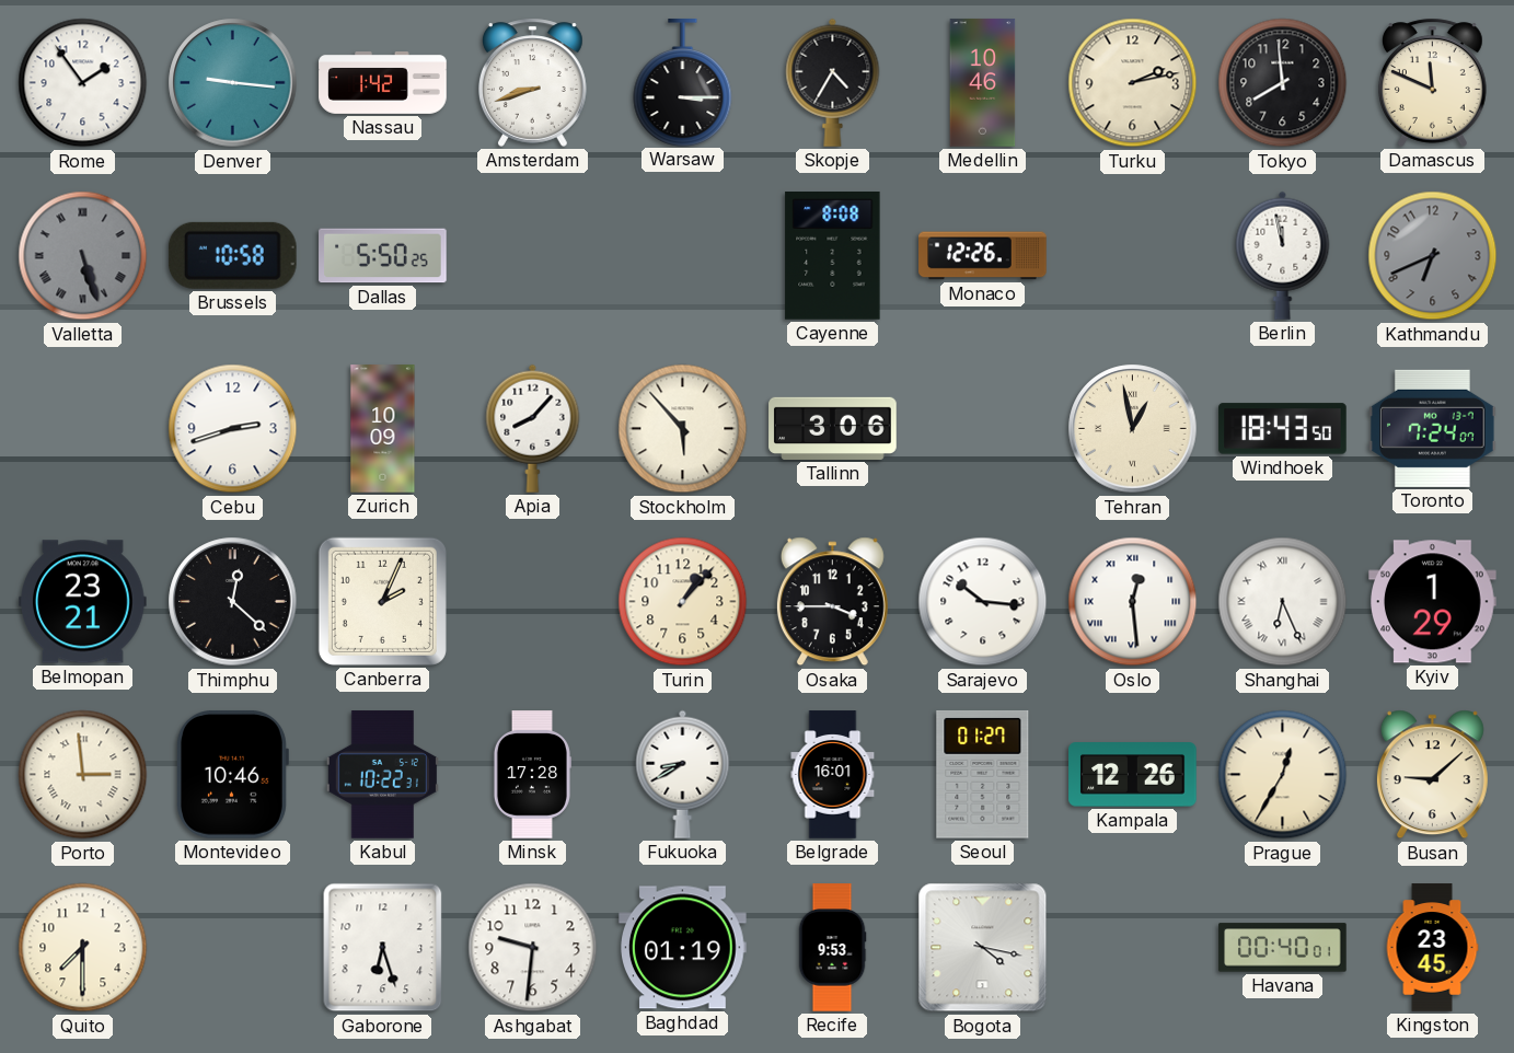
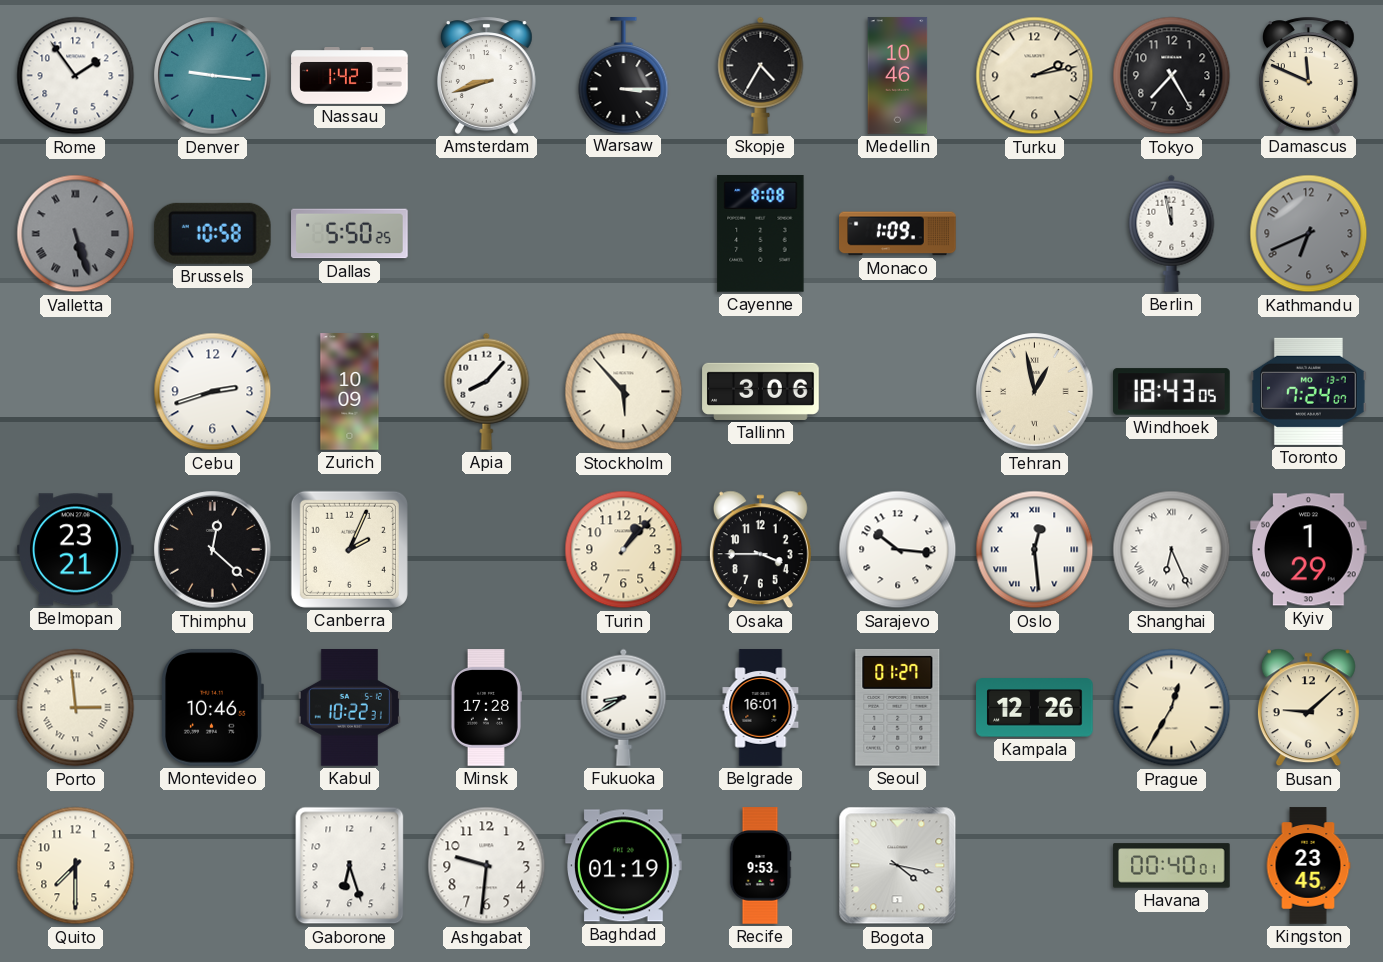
Tokyo: 7:59 -> 7:25
Monaco: 12:26 -> 1:09
Windhoek: 18:43:50 -> 18:43:05
